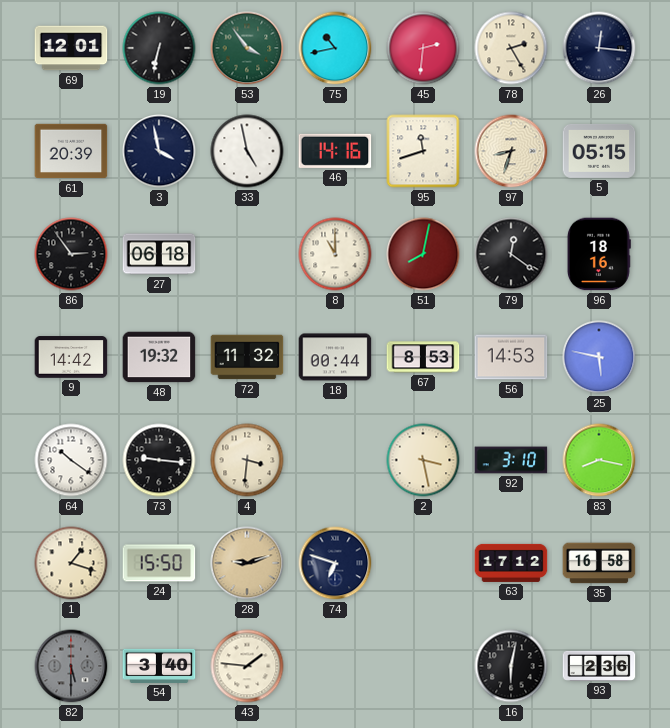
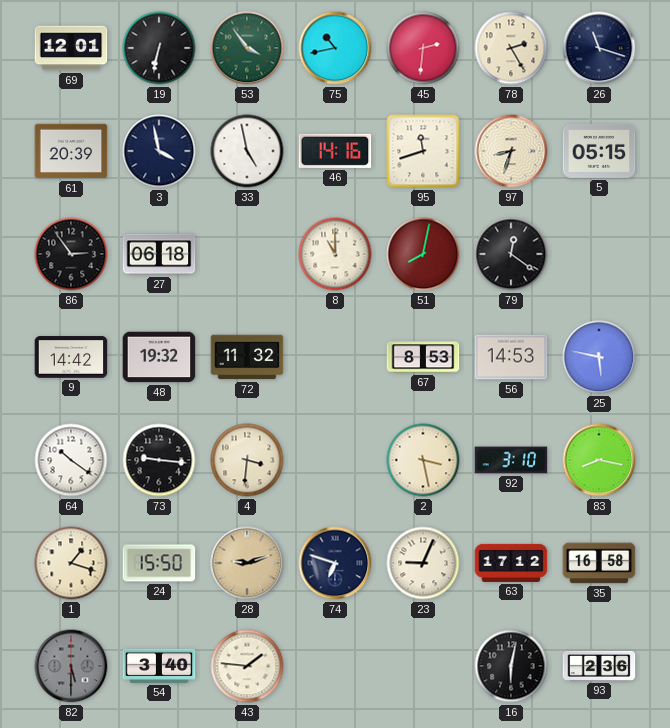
26: 12:16 -> 11:18
96: 18:16 -> none
18: 00:44 -> none
23: none -> 9:04
